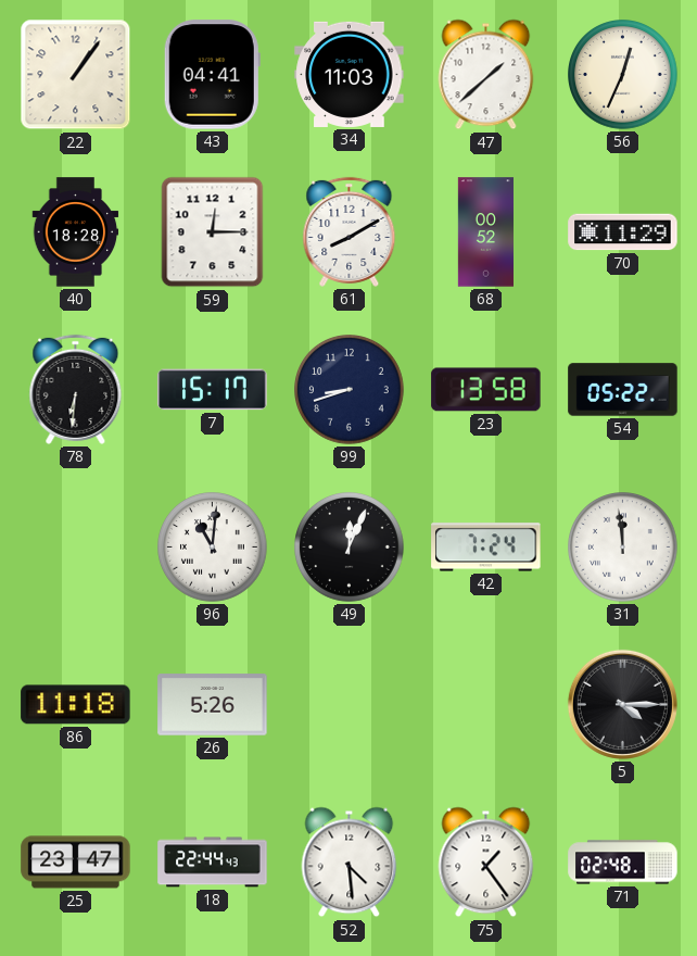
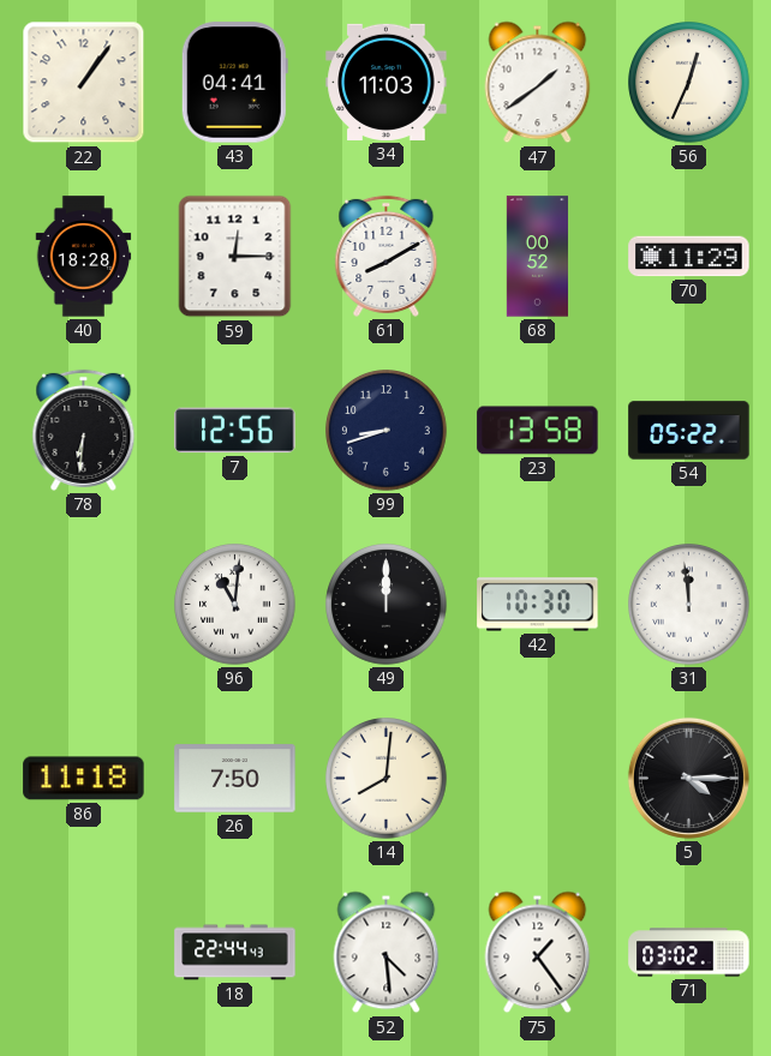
47: 1:38 -> 1:39
7: 15:17 -> 12:56
49: 12:04 -> 12:00
42: 7:24 -> 10:30
26: 5:26 -> 7:50
14: none -> 8:01
25: 23:47 -> none
71: 02:48 -> 03:02
